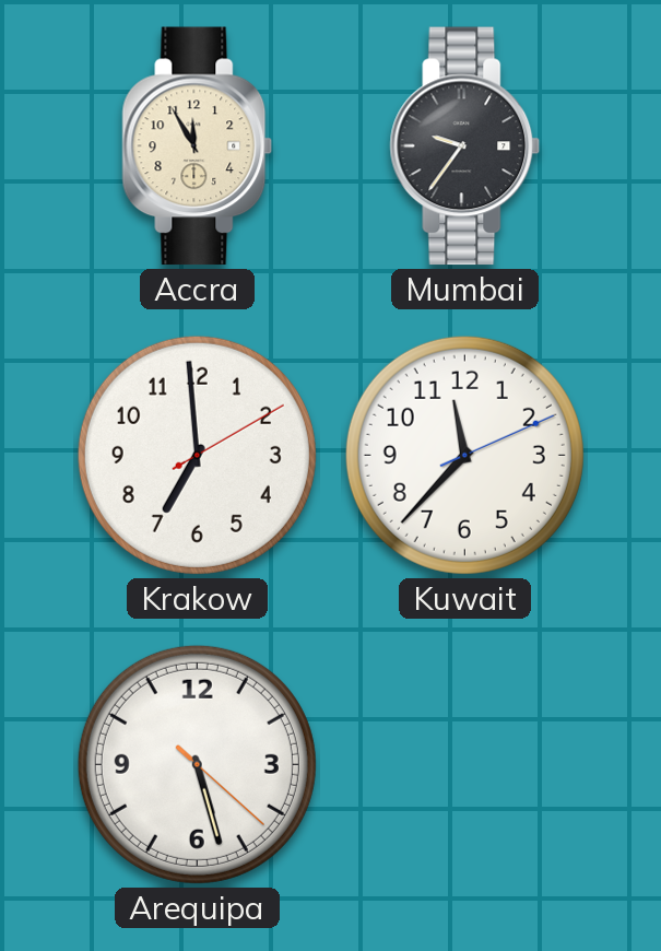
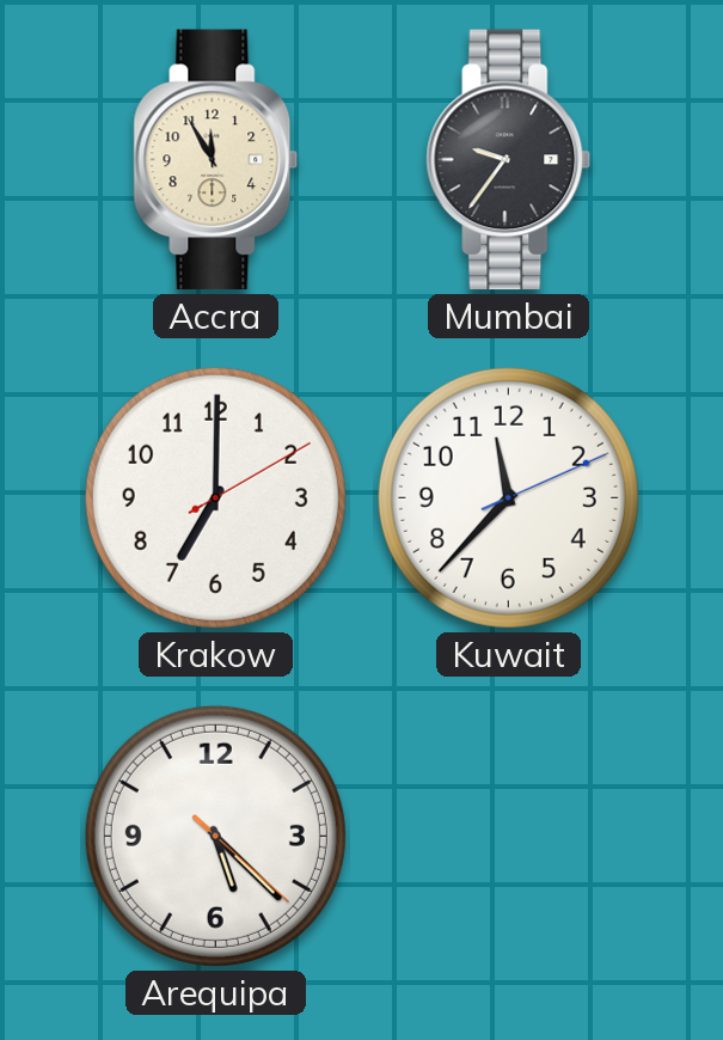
Krakow: 6:59 -> 7:00
Arequipa: 5:27 -> 5:22
